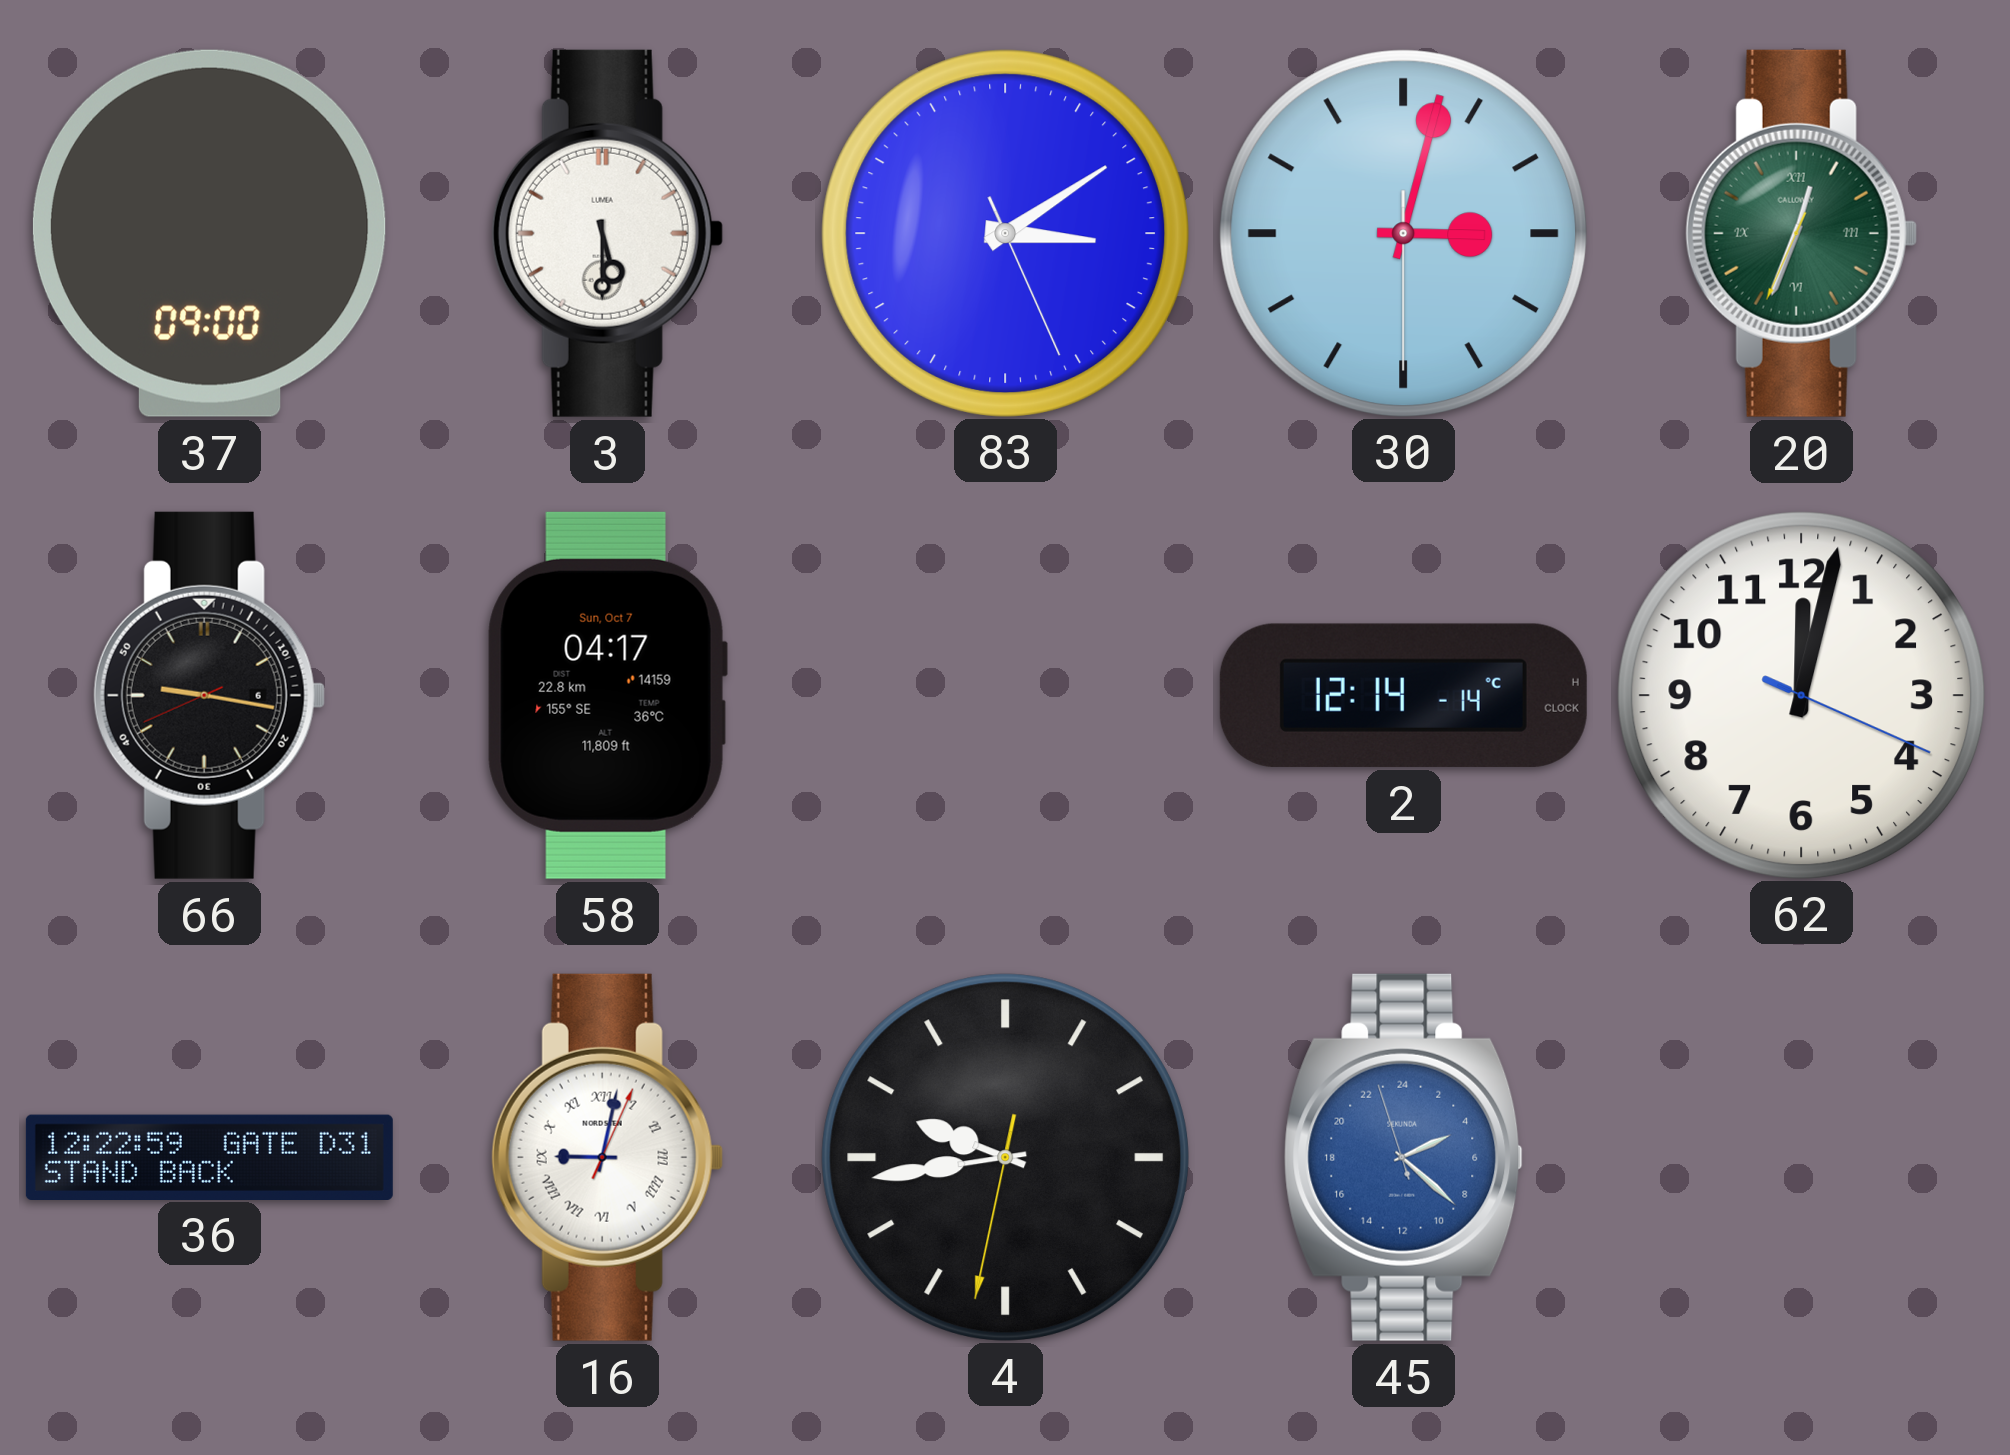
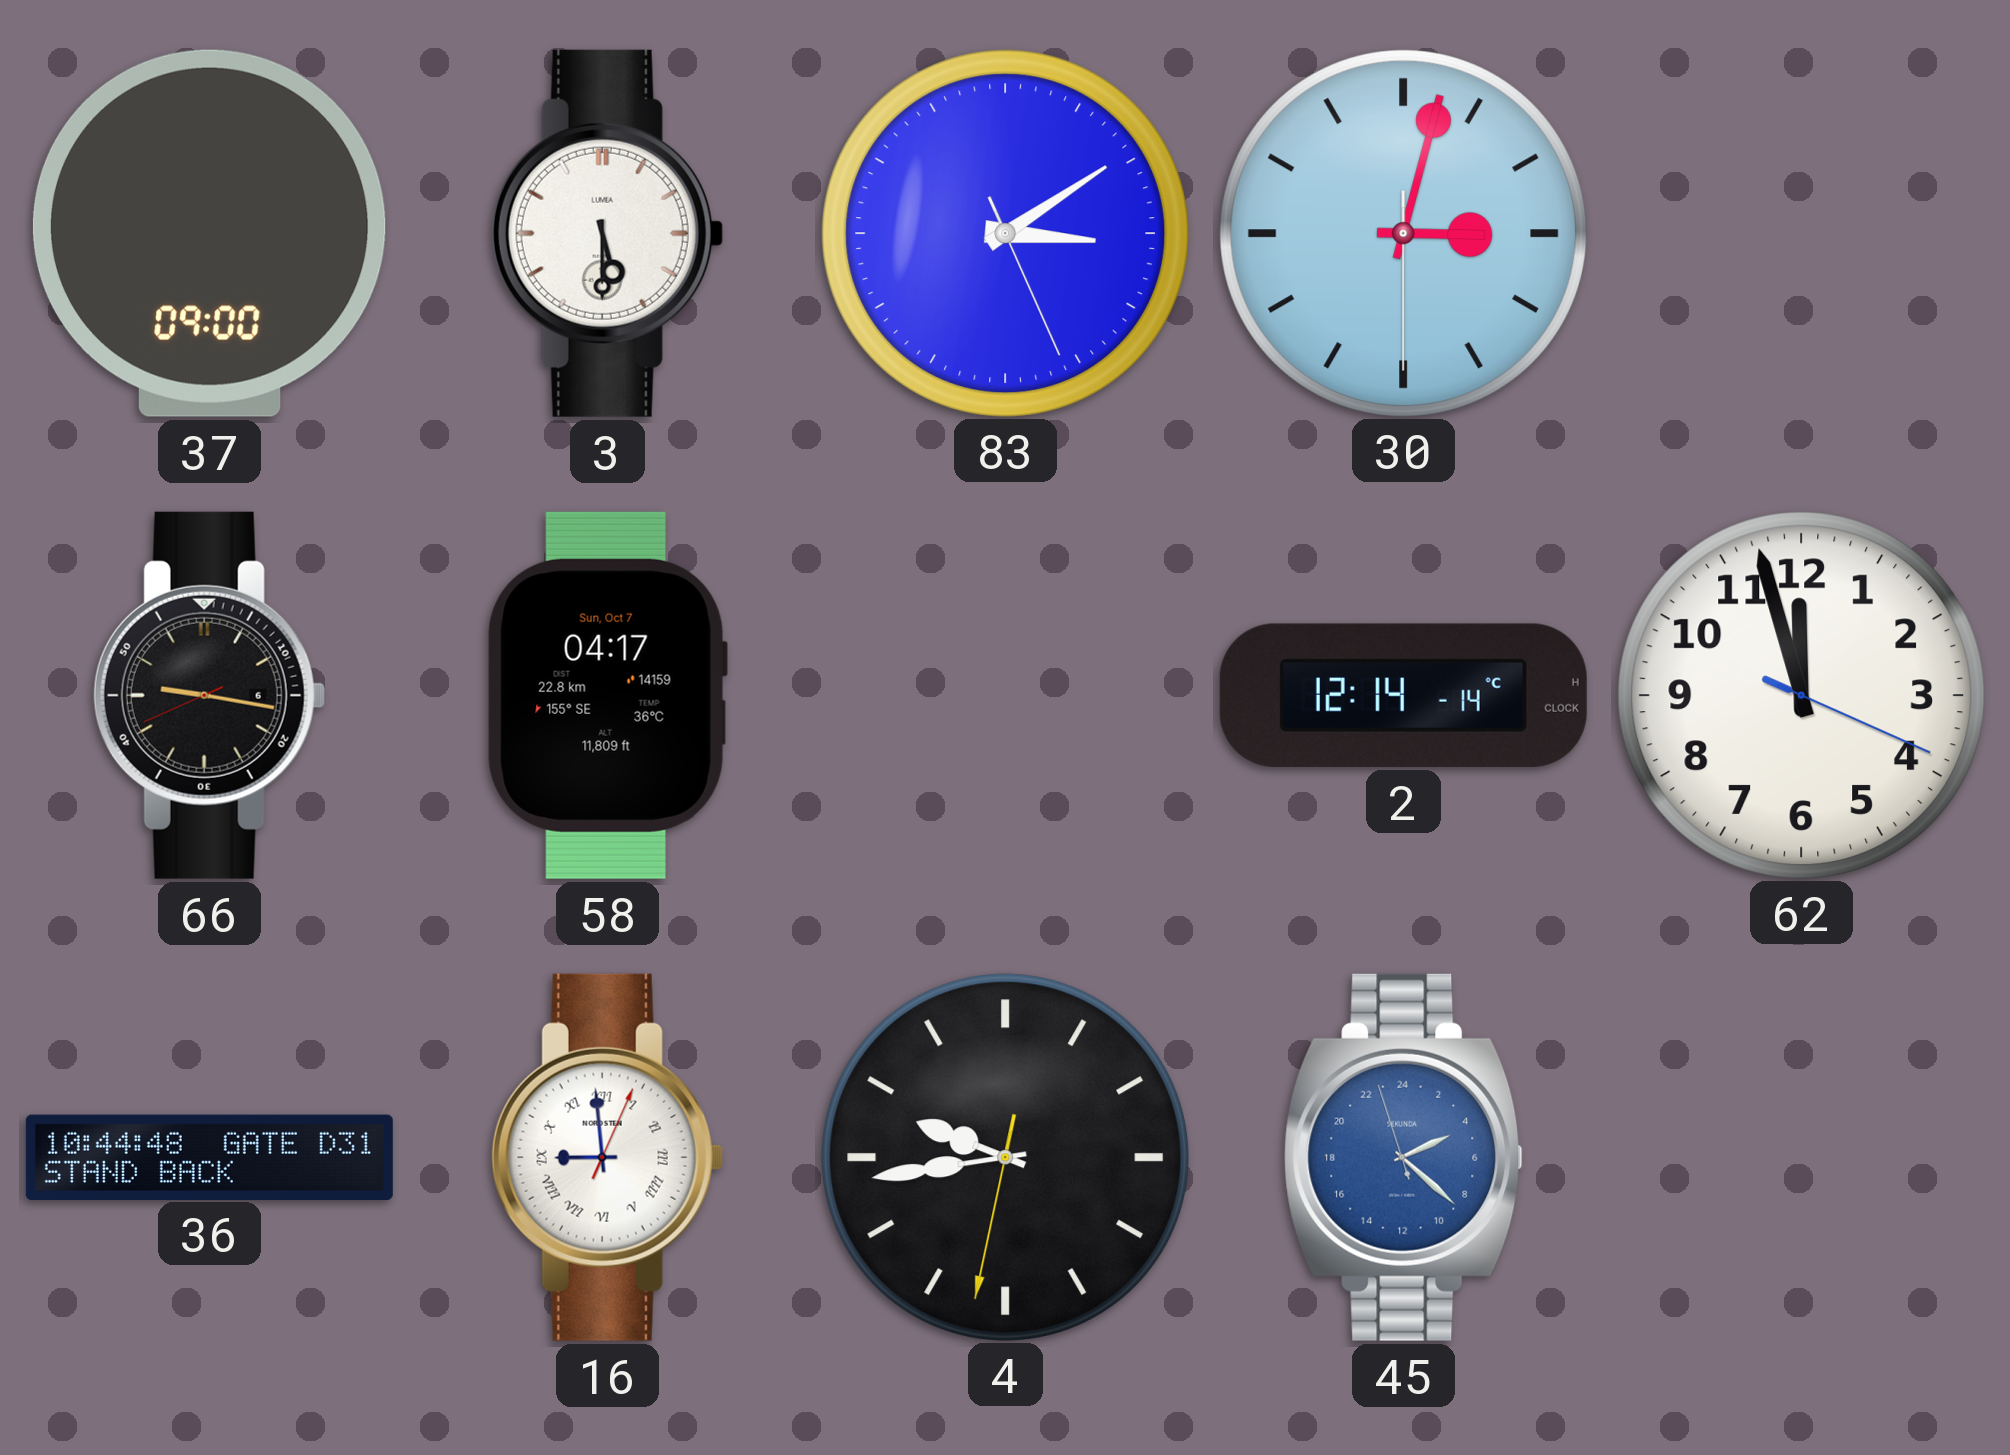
20: 12:33 -> none
62: 12:02 -> 11:57
36: 12:22 -> 10:44
16: 9:02 -> 8:59
